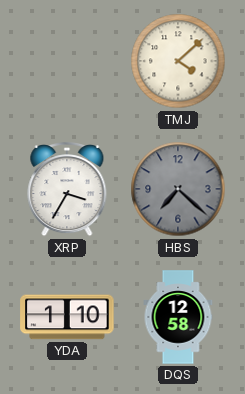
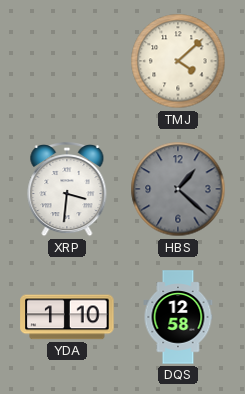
XRP: 3:35 -> 3:31
HBS: 7:22 -> 1:22
